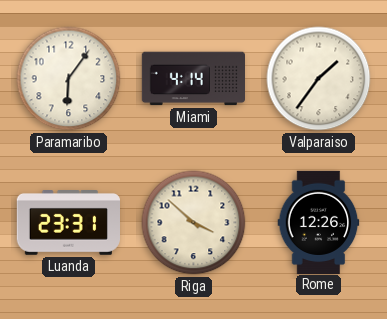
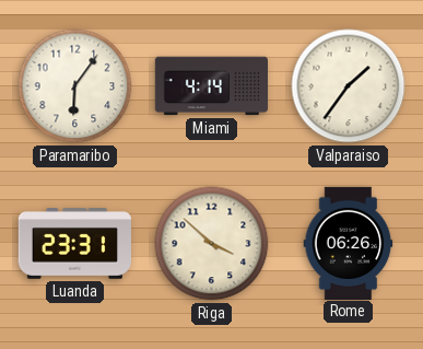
Rome: 12:26 -> 06:26
